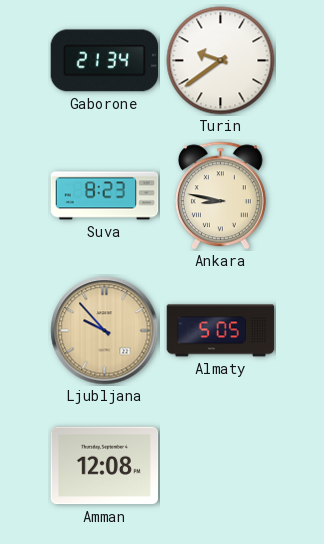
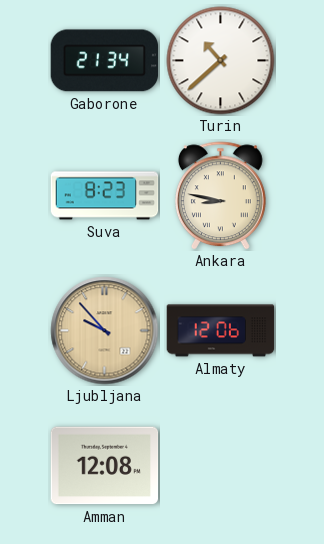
Turin: 9:39 -> 10:38
Almaty: 5:05 -> 12:06
